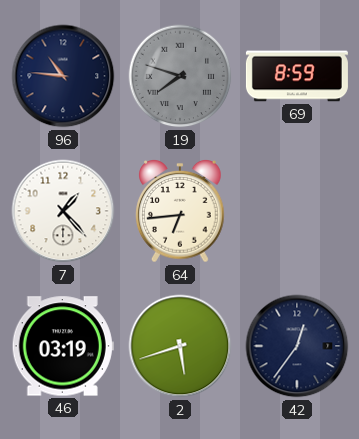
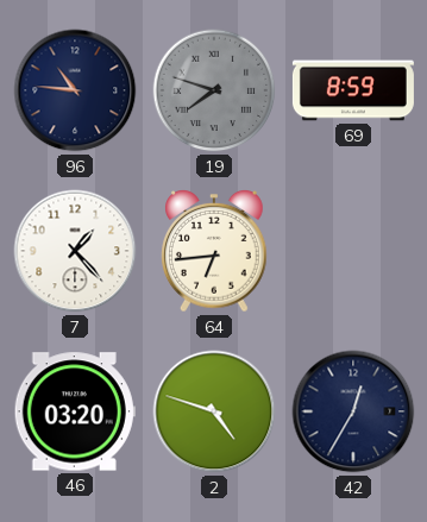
46: 03:19 -> 03:20
2: 5:42 -> 4:48
42: 12:36 -> 12:35
